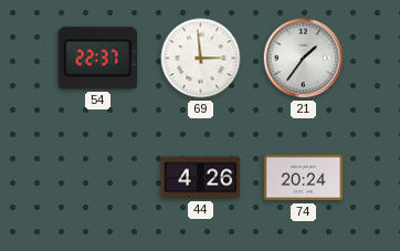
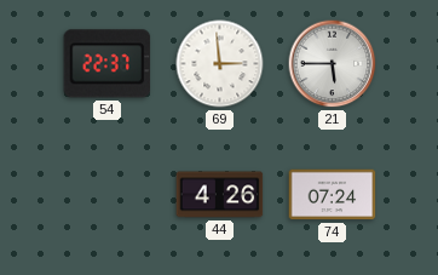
21: 1:36 -> 5:45
74: 20:24 -> 07:24
